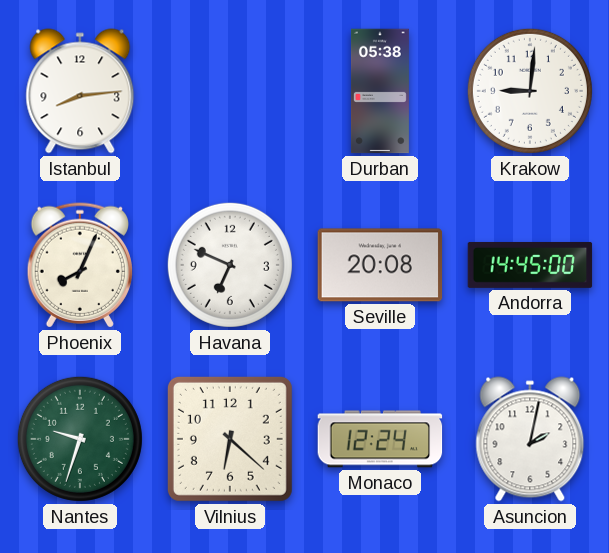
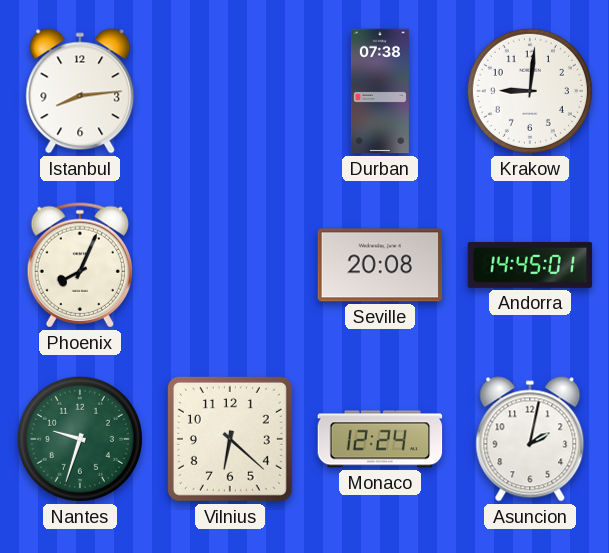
Durban: 05:38 -> 07:38
Havana: 6:49 -> none
Andorra: 14:45:00 -> 14:45:01
